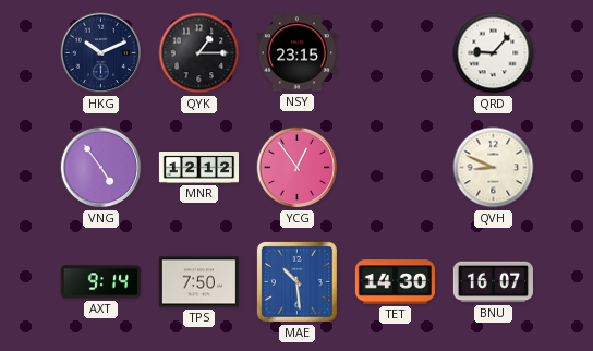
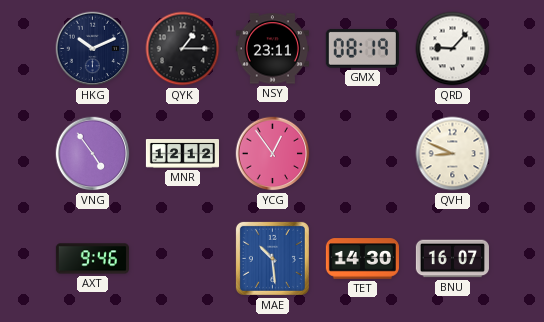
NSY: 23:15 -> 23:11
GMX: none -> 08:19
AXT: 9:14 -> 9:46
TPS: 7:50 -> none
